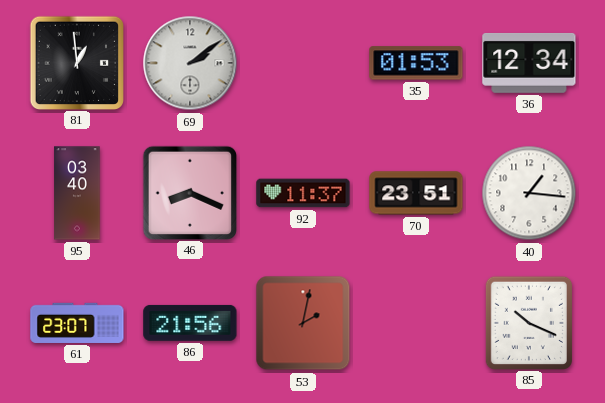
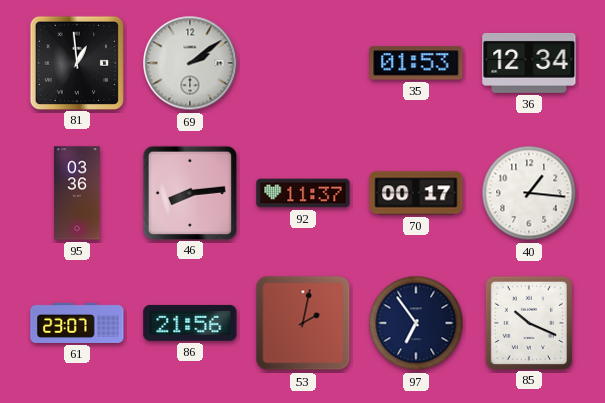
95: 03:40 -> 03:36
46: 8:19 -> 8:14
70: 23:51 -> 00:17
97: none -> 6:54
